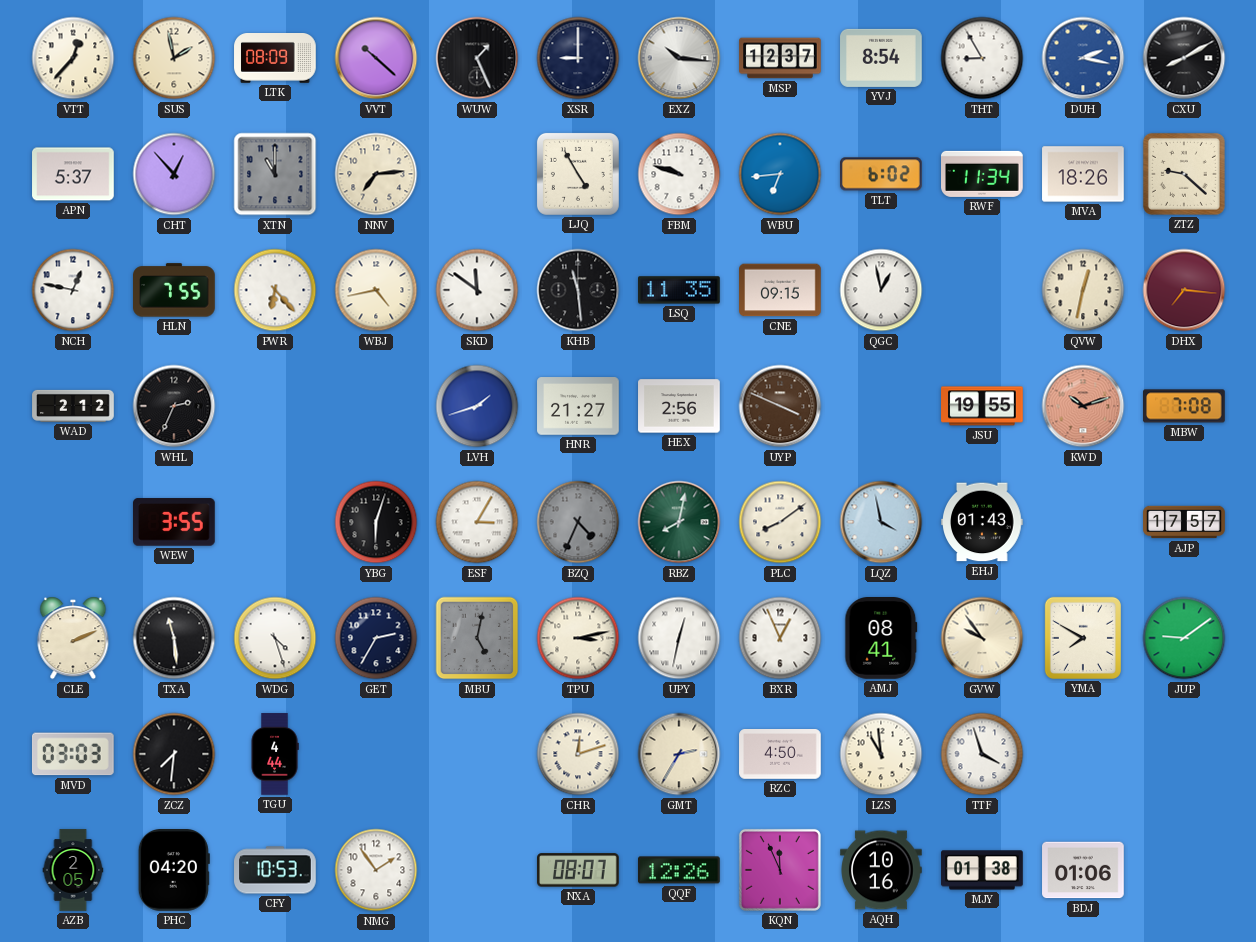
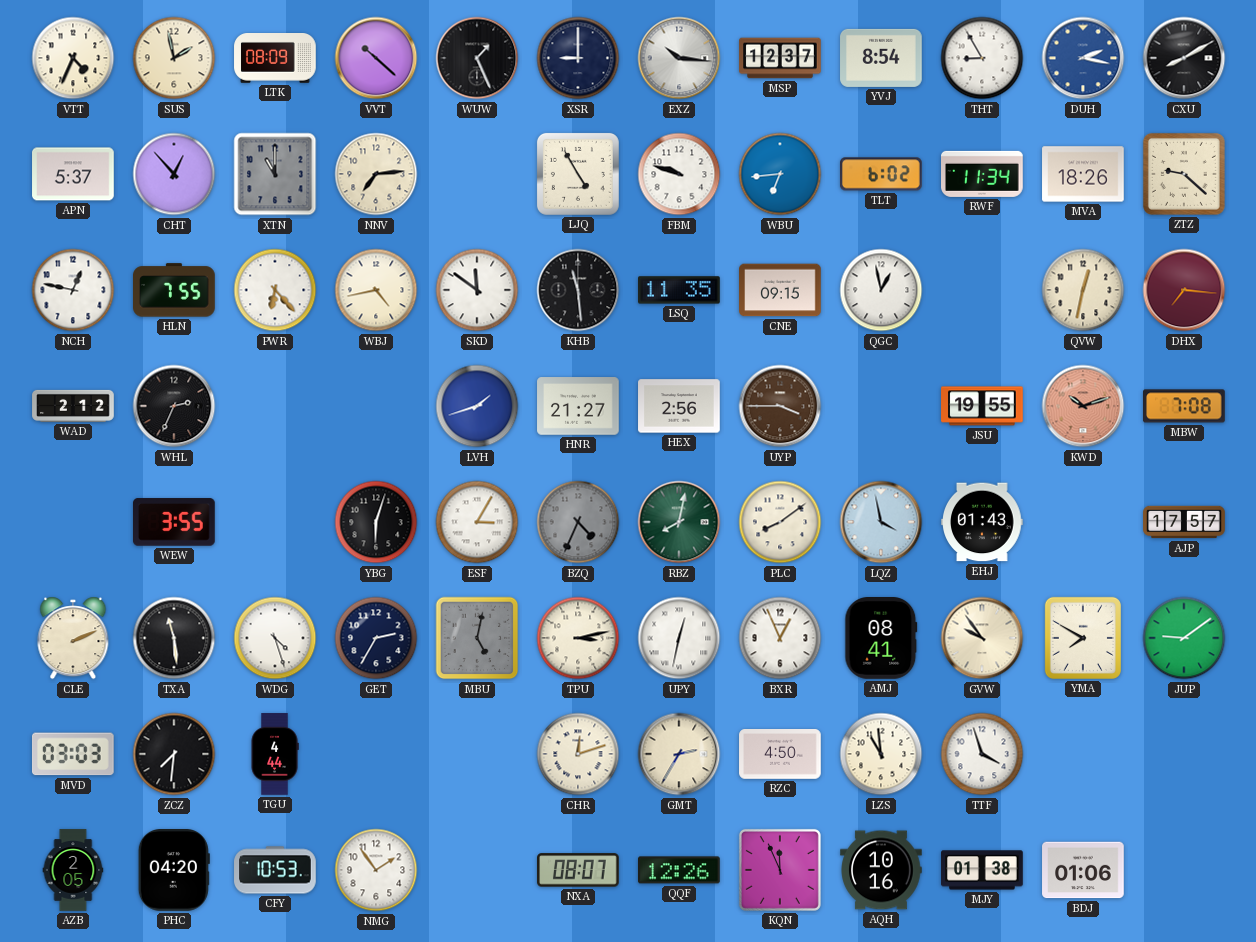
VTT: 12:37 -> 4:34
UYP: 3:49 -> 3:45
